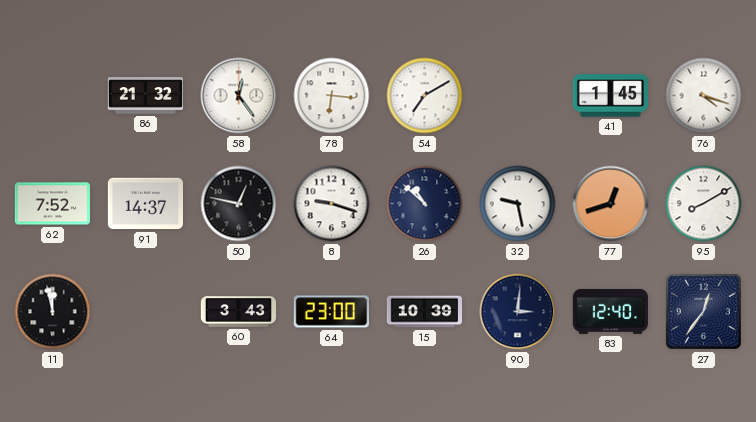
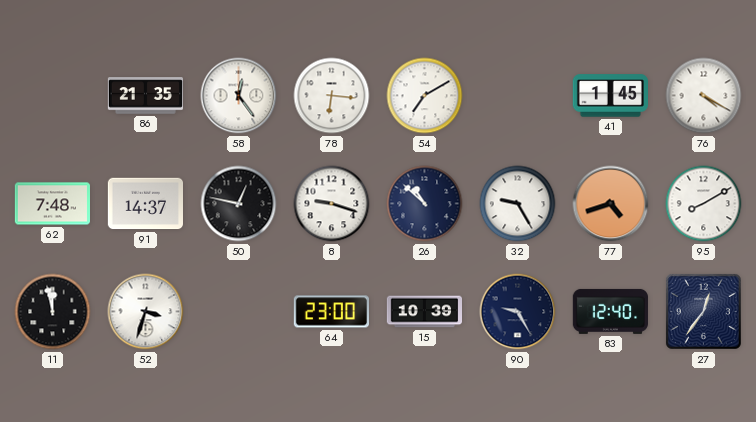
86: 21:32 -> 21:35
76: 4:18 -> 4:20
62: 7:52 -> 7:48
32: 9:28 -> 9:25
77: 12:42 -> 4:42
52: none -> 3:33
60: 3:43 -> none
90: 3:01 -> 9:25
